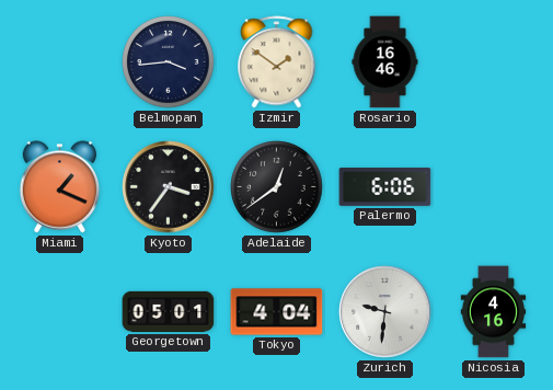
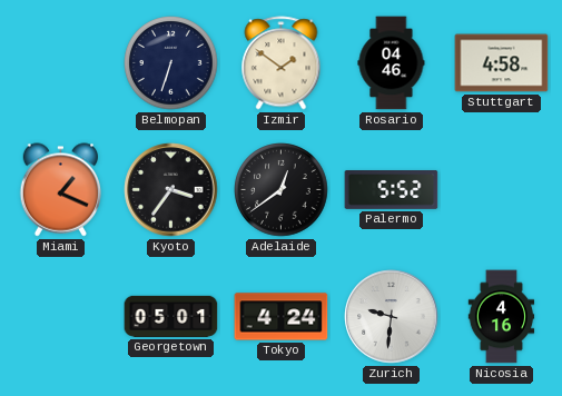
Belmopan: 3:44 -> 6:33
Rosario: 16:46 -> 04:46
Stuttgart: none -> 4:58
Palermo: 6:06 -> 5:52
Tokyo: 4:04 -> 4:24
